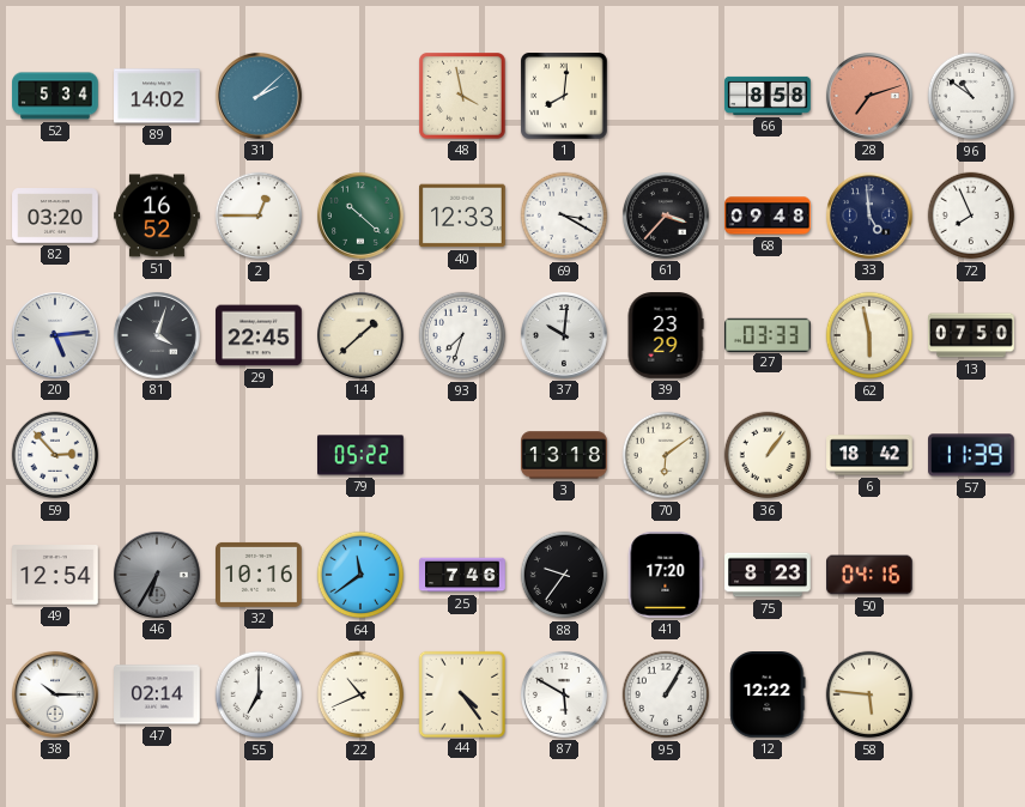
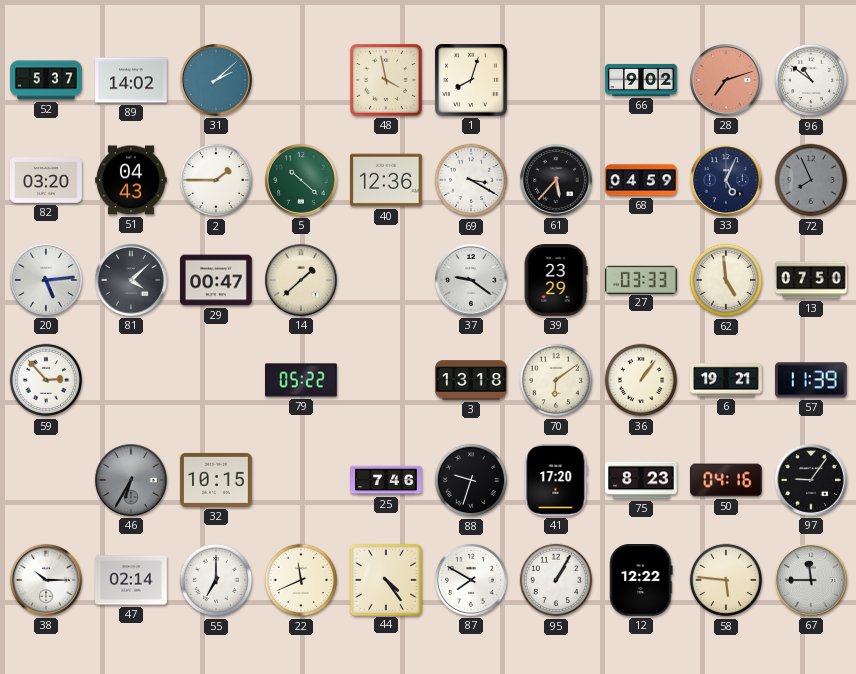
52: 5:34 -> 5:37
1: 8:01 -> 8:03
66: 8:58 -> 9:02
51: 16:52 -> 04:43
2: 12:45 -> 1:45
40: 12:33 -> 12:36
61: 3:37 -> 5:37
68: 09:48 -> 04:59
33: 4:59 -> 5:04
72 dial: white -> grey
81: 4:03 -> 4:08
29: 22:45 -> 00:47
93: 7:33 -> none
37: 10:01 -> 9:21
62: 5:58 -> 4:59
6: 18:42 -> 19:21
49: 12:54 -> none
32: 10:16 -> 10:15
64: 11:39 -> none
88: 9:36 -> 9:33
97: none -> 9:06
22: 10:41 -> 11:41
87: 5:50 -> 7:50
67: none -> 11:45
